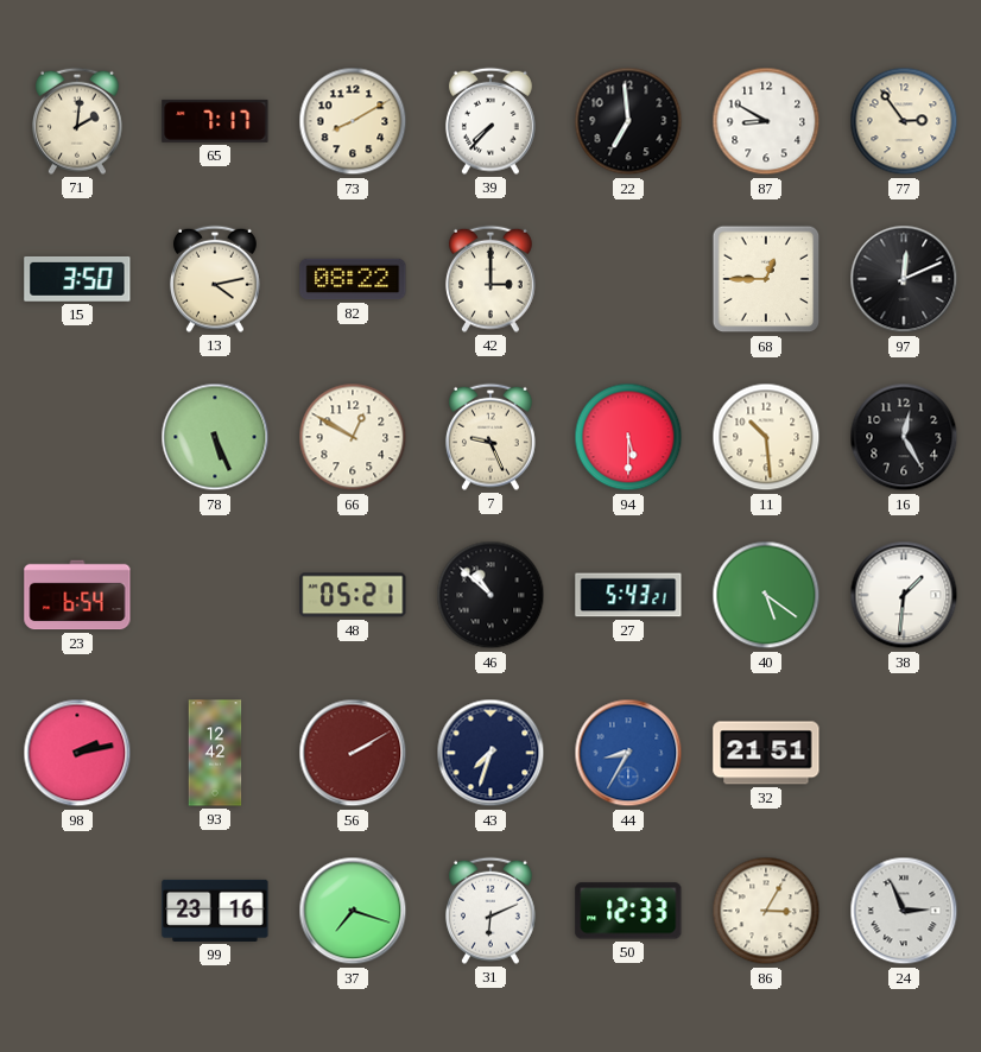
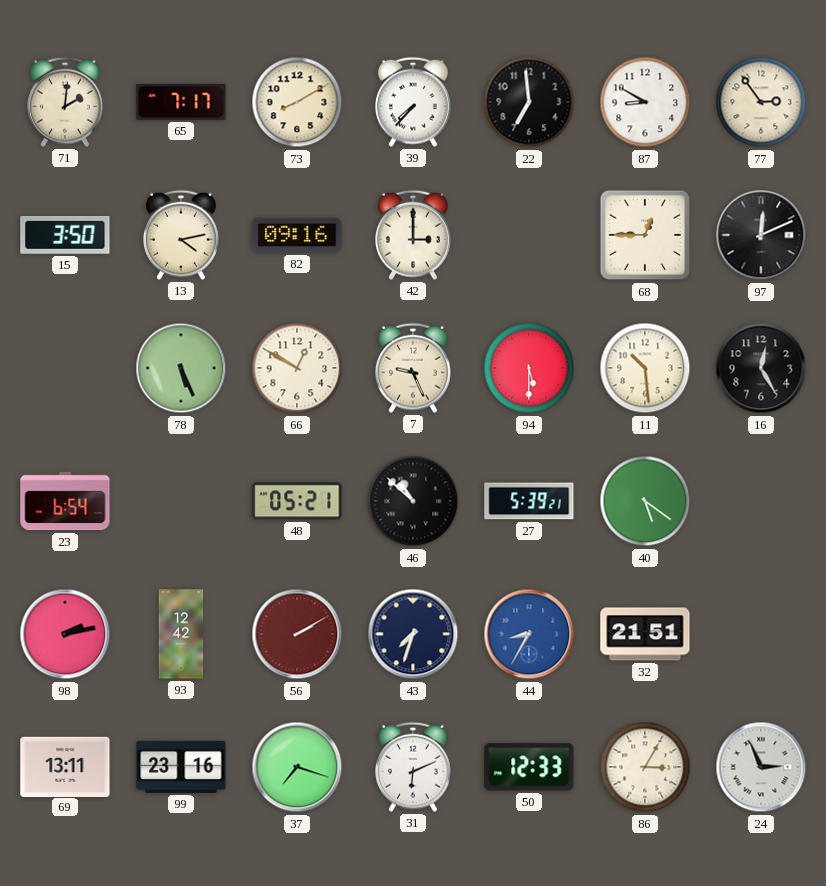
82: 08:22 -> 09:16
27: 5:43 -> 5:39
38: 1:31 -> none
69: none -> 13:11
